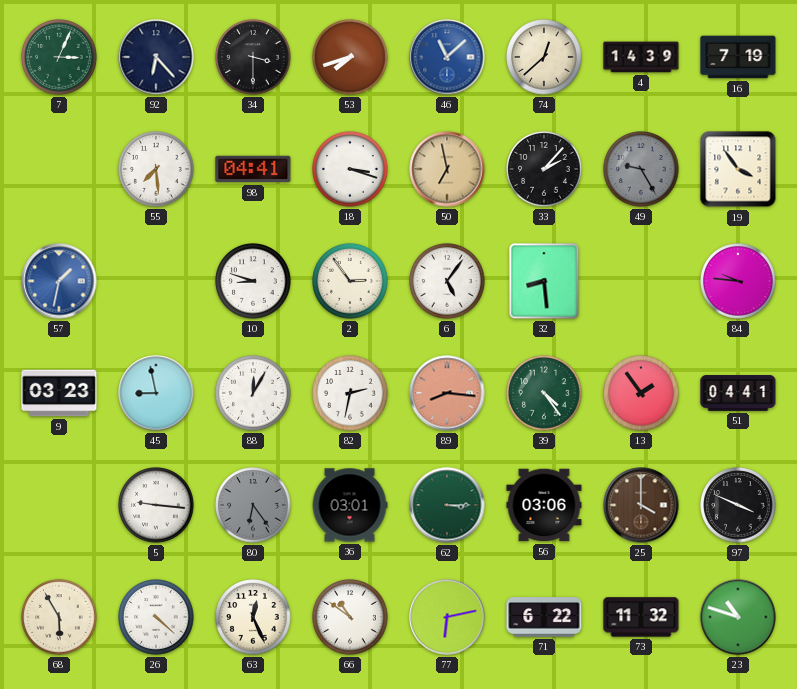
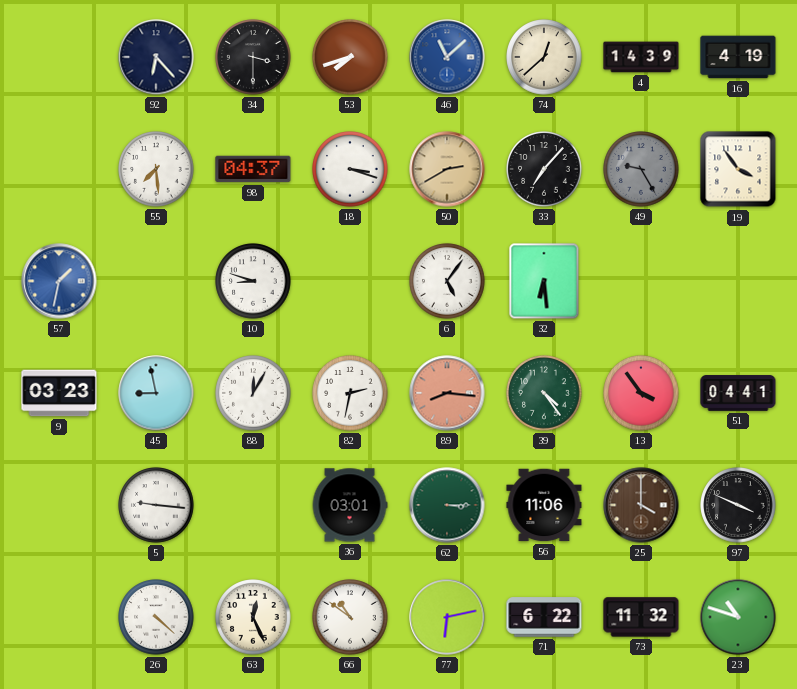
7: 3:04 -> none
16: 7:19 -> 4:19
98: 04:41 -> 04:37
50: 6:58 -> 2:40
33: 2:07 -> 7:07
2: 2:54 -> none
32: 8:29 -> 6:29
84: 9:46 -> none
13: 1:54 -> 3:54
80: 6:24 -> none
56: 03:06 -> 11:06
68: 5:55 -> none
